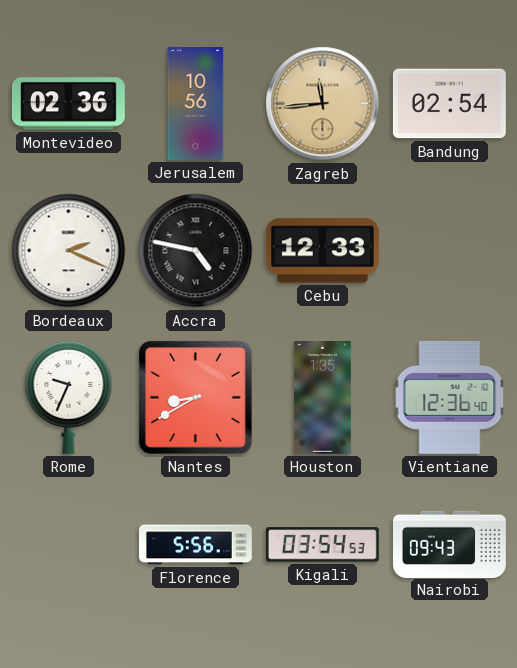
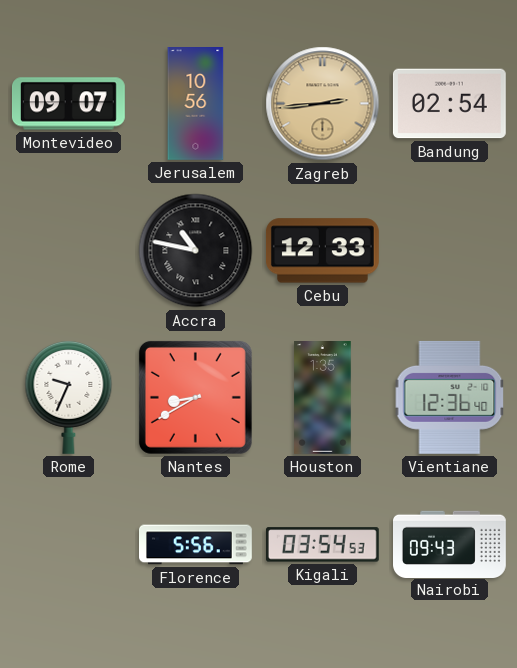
Montevideo: 02:36 -> 09:07
Zagreb: 11:44 -> 2:44
Bordeaux: 2:19 -> none
Accra: 4:47 -> 10:47
